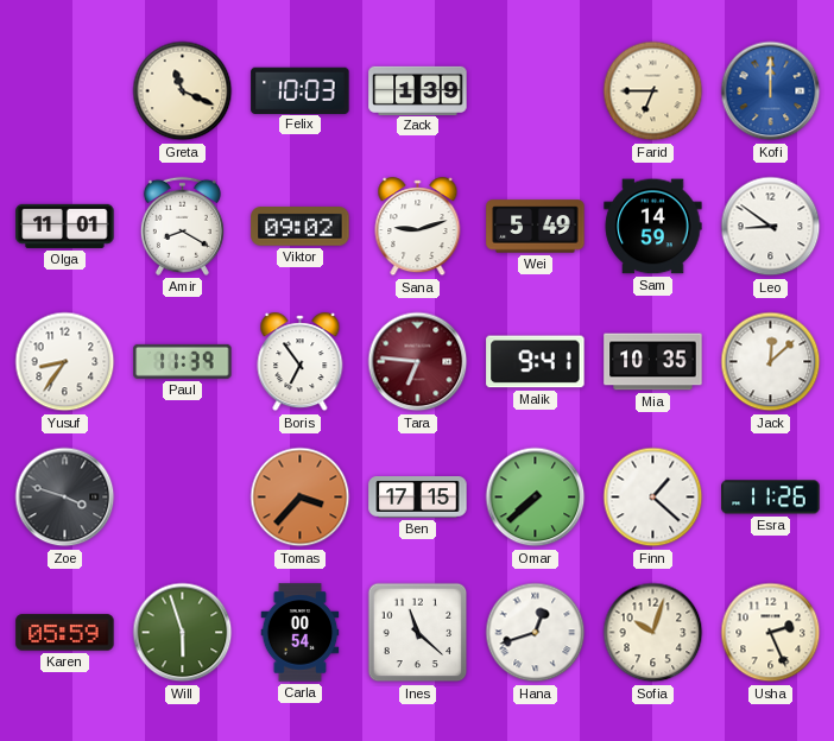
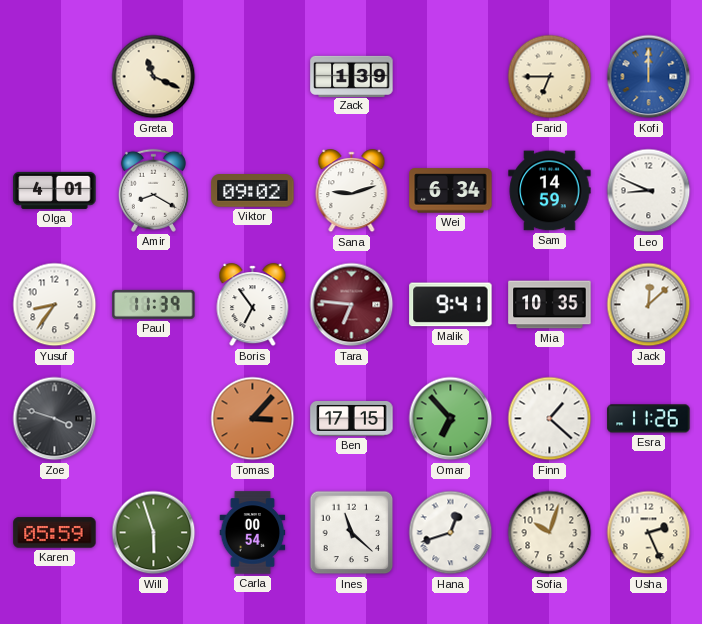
Felix: 10:03 -> none
Olga: 11:01 -> 4:01
Wei: 5:49 -> 6:34
Leo: 8:51 -> 8:49
Tomas: 3:37 -> 3:07
Omar: 7:38 -> 6:53
